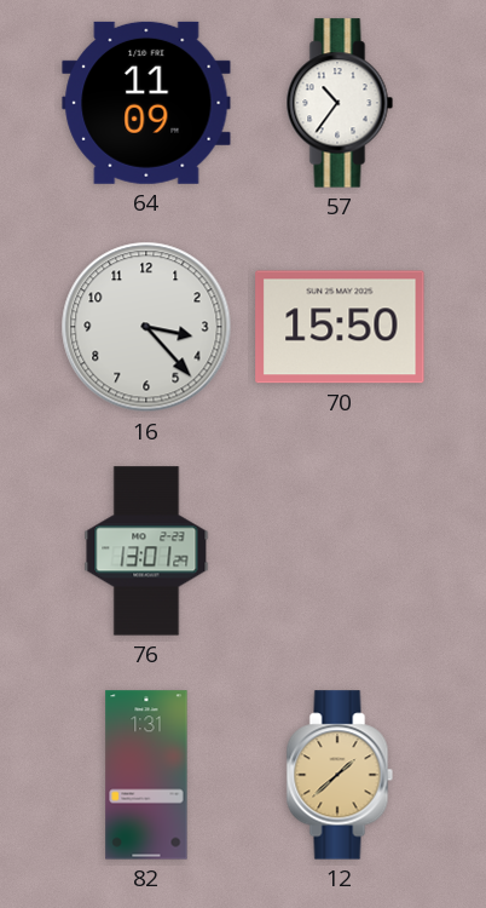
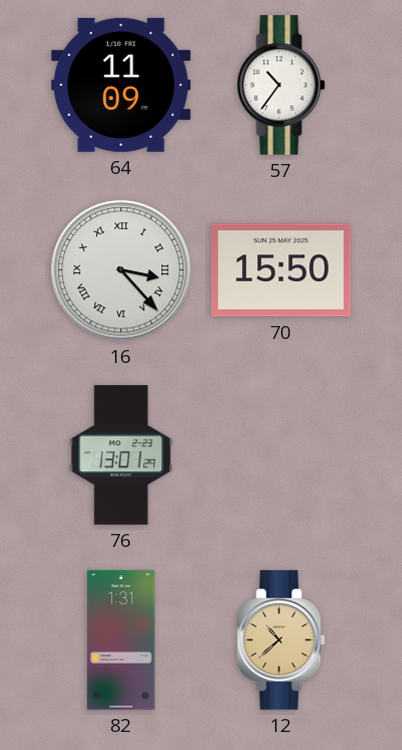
16 numerals: Arabic -> Roman
12: 1:38 -> 10:38
